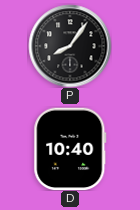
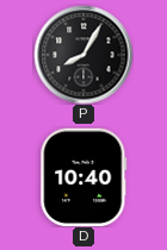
P: 8:06 -> 8:05
